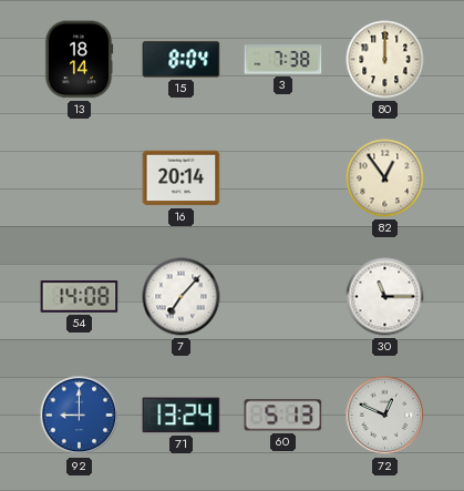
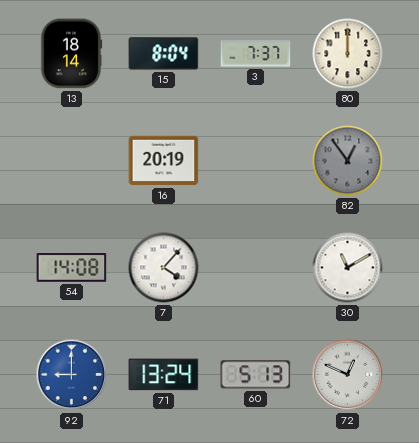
3: 7:38 -> 7:37
16: 20:14 -> 20:19
82 dial: cream -> grey
7: 7:07 -> 4:07
30: 11:15 -> 11:10
